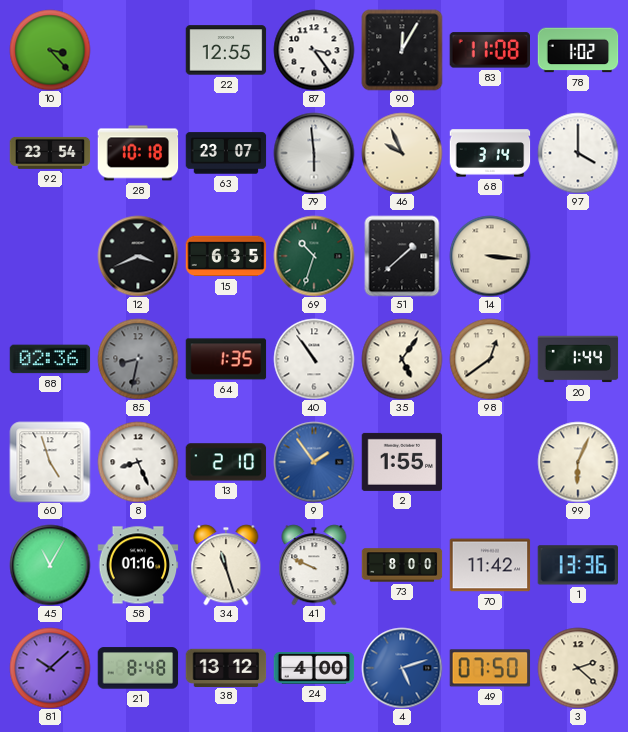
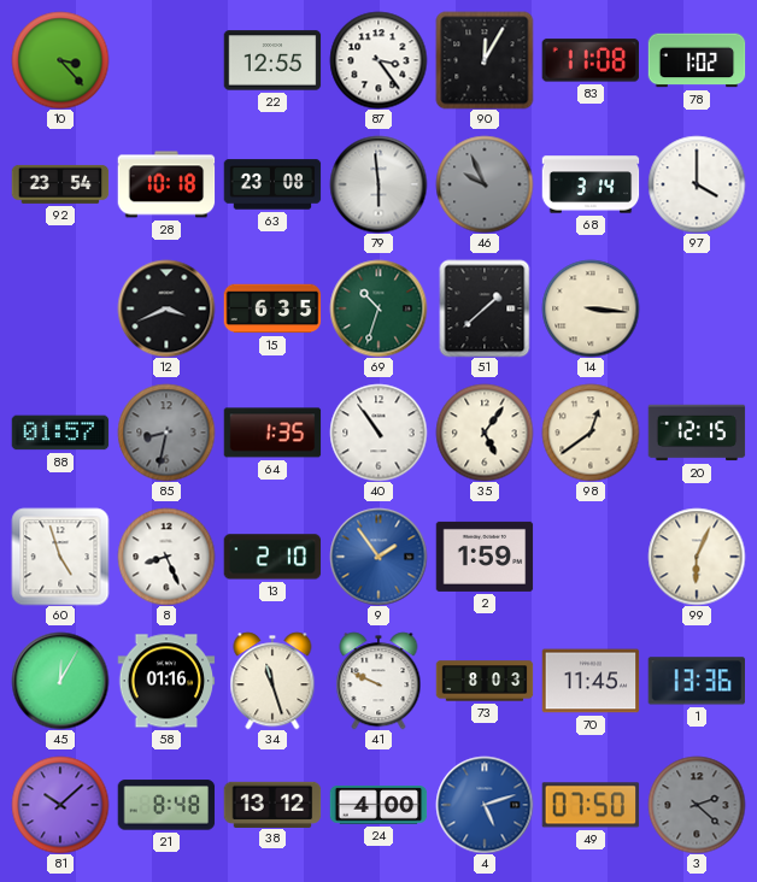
63: 23:07 -> 23:08
46 dial: cream -> grey
88: 02:36 -> 01:57
20: 1:44 -> 12:15
2: 1:55 -> 1:59
45: 11:05 -> 12:05
73: 8:00 -> 8:03
70: 11:42 -> 11:45
3 dial: cream -> grey
